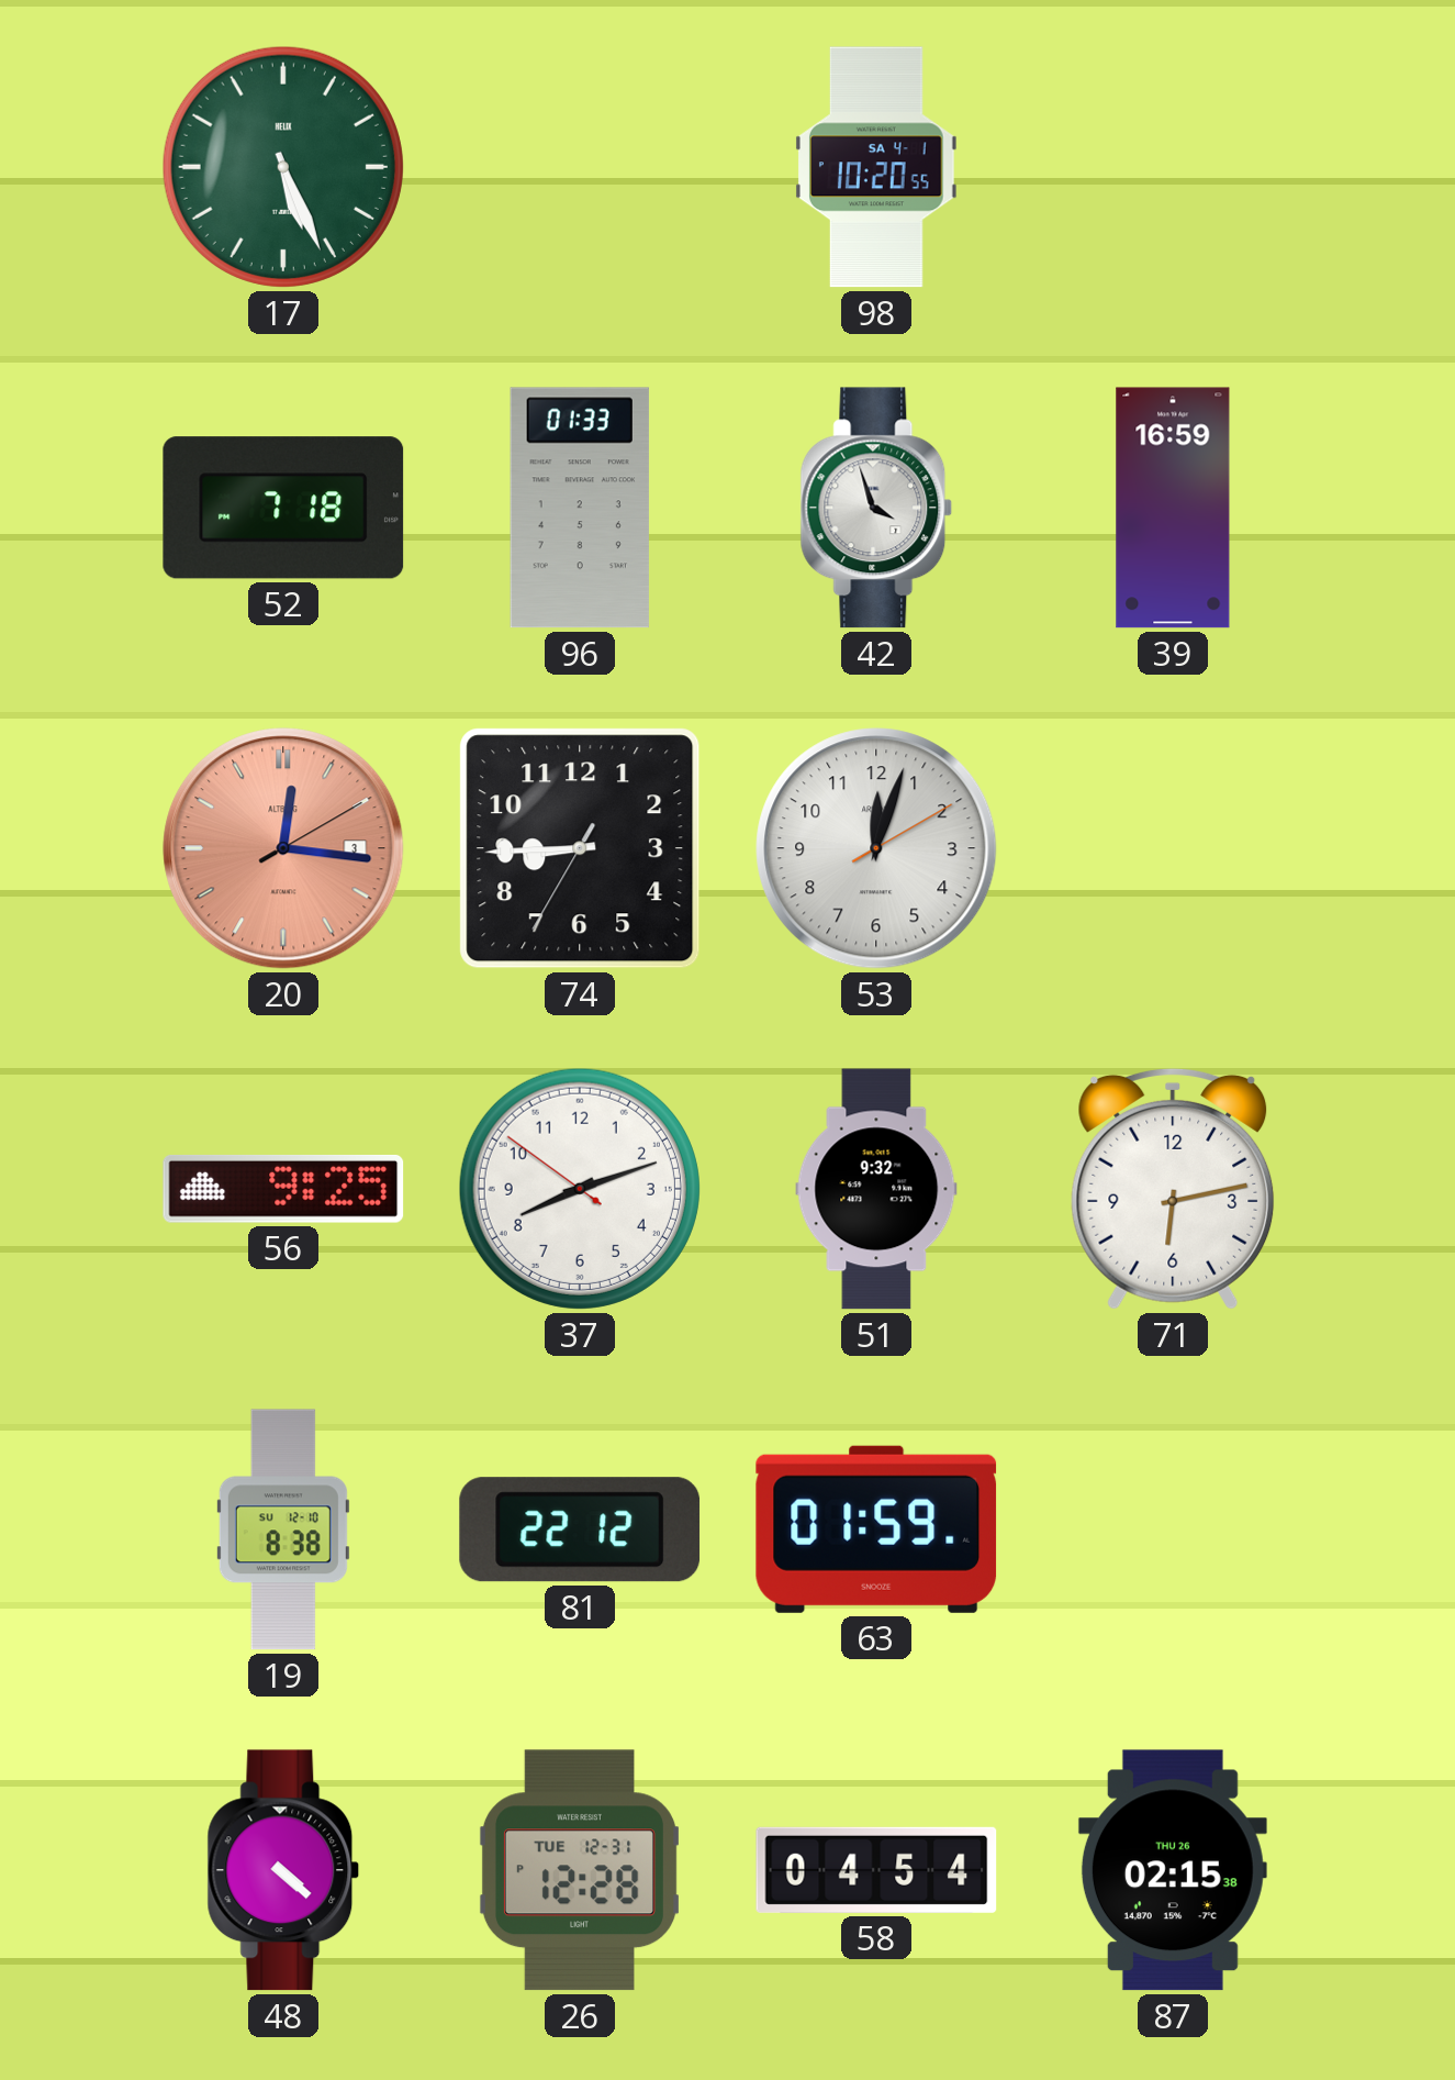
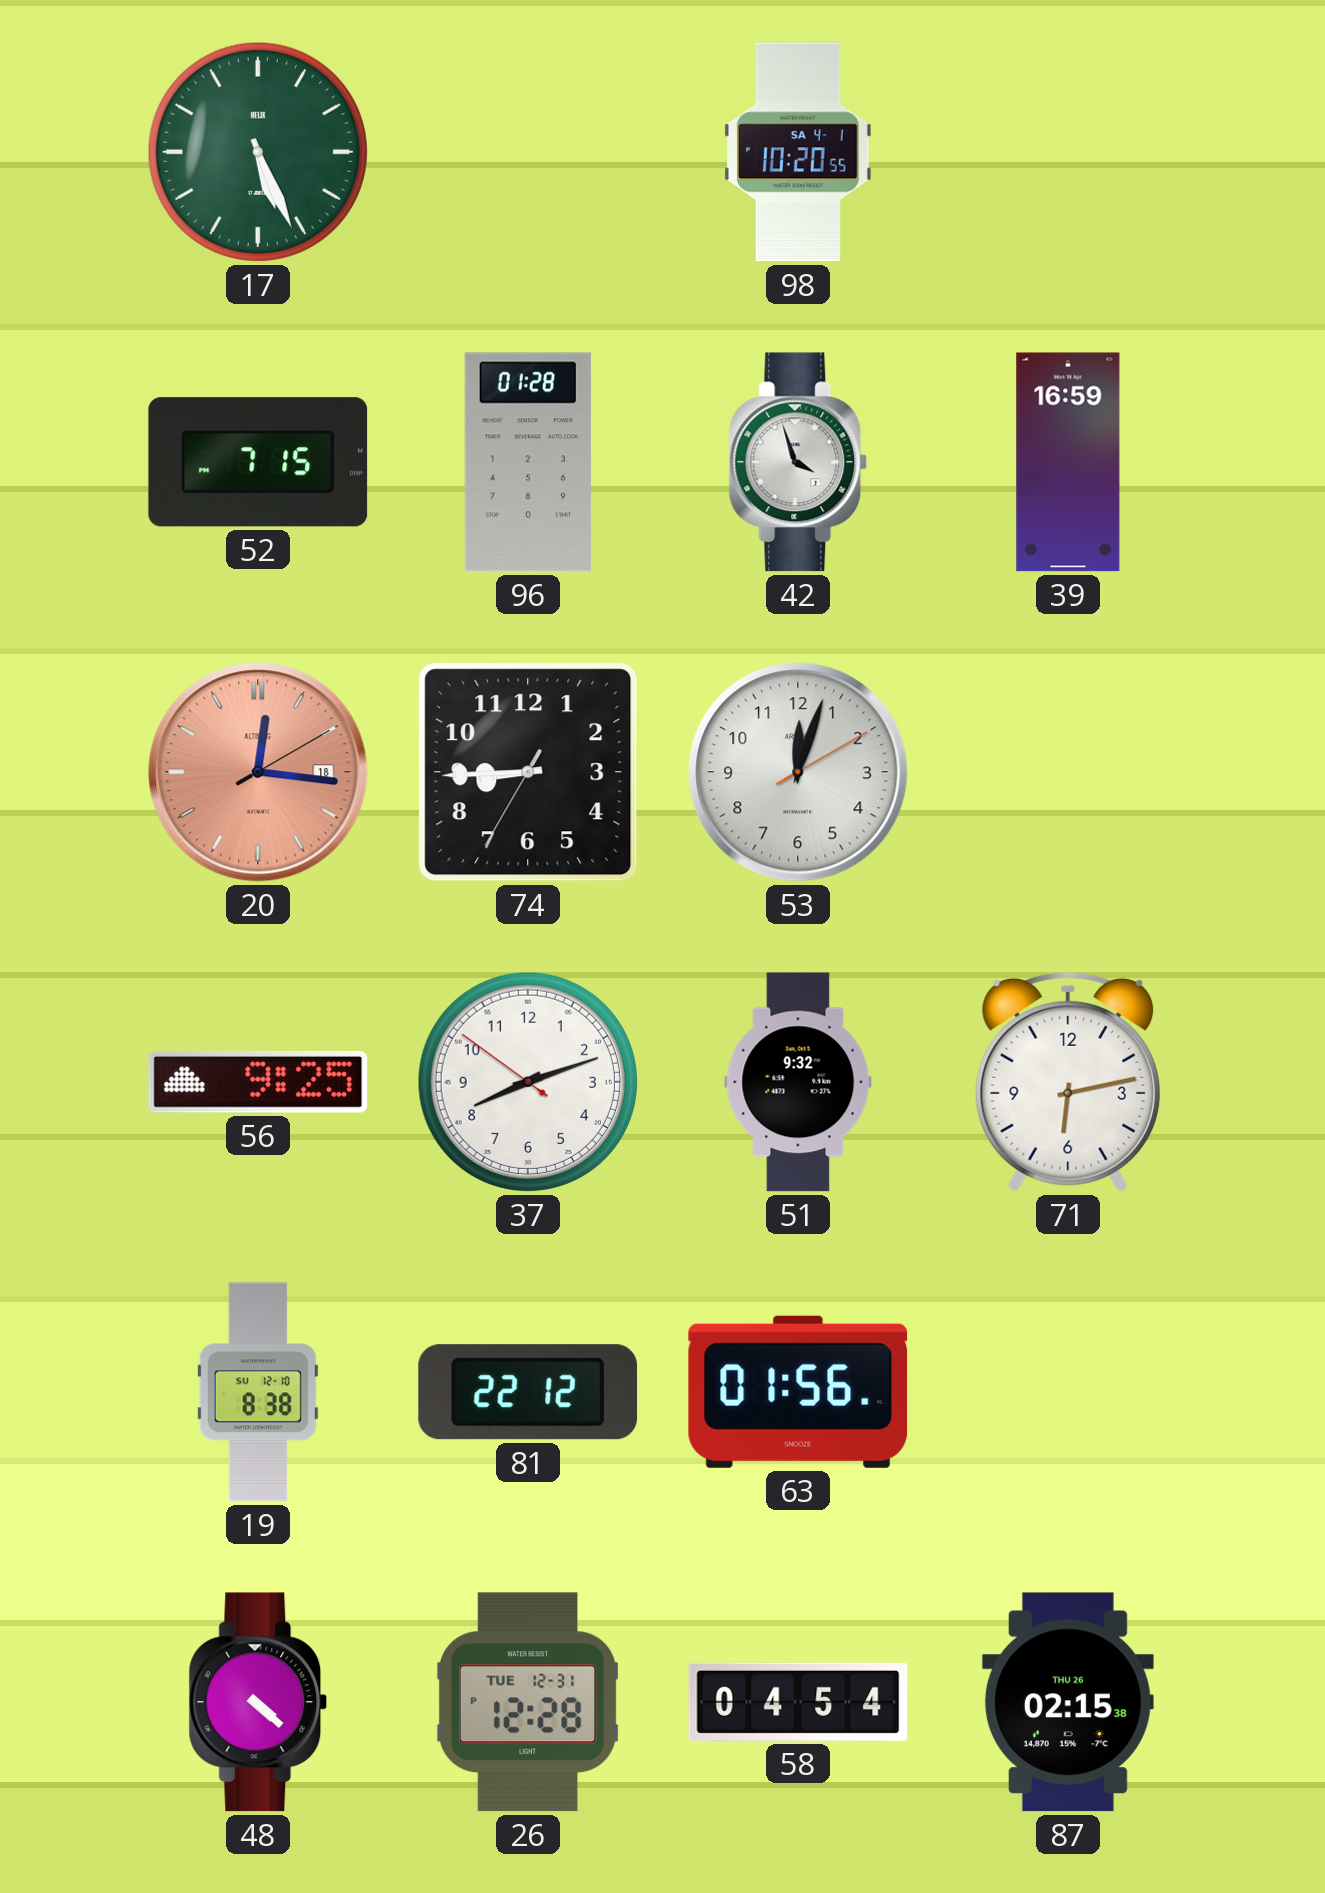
52: 7:18 -> 7:15
96: 01:33 -> 01:28
20 date: 3 -> 18
63: 01:59 -> 01:56
